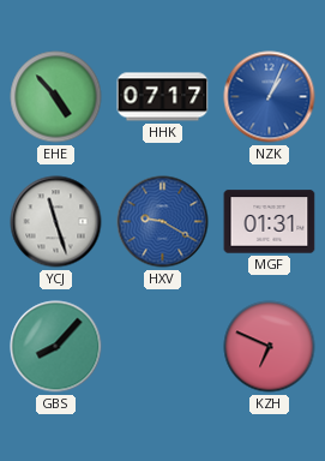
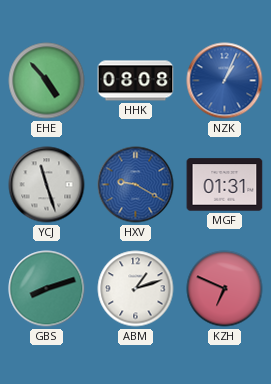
HHK: 07:17 -> 08:08
GBS: 8:07 -> 8:12
ABM: none -> 1:12
